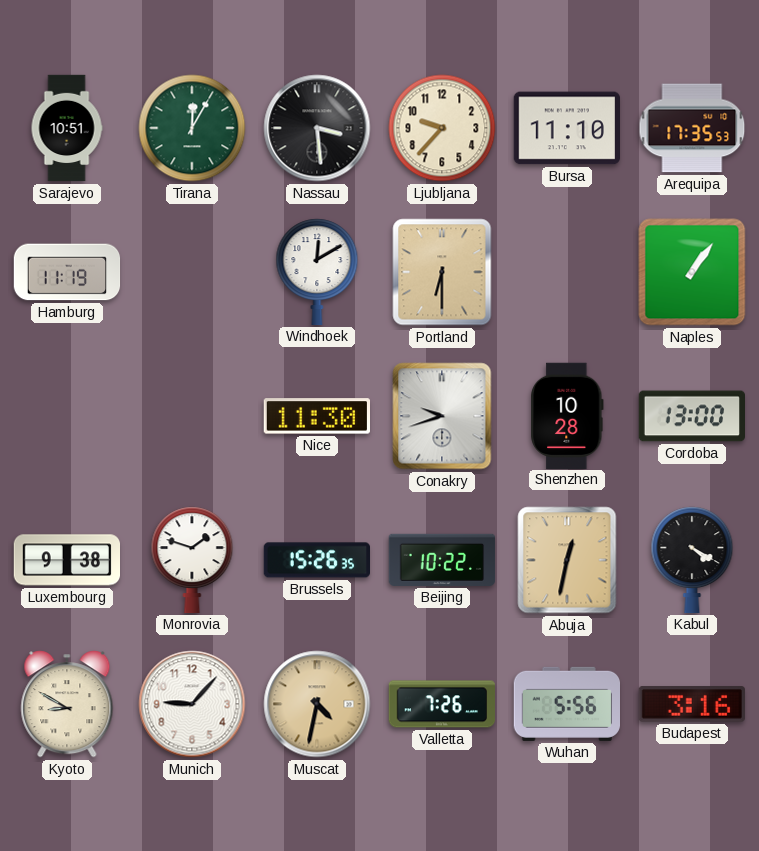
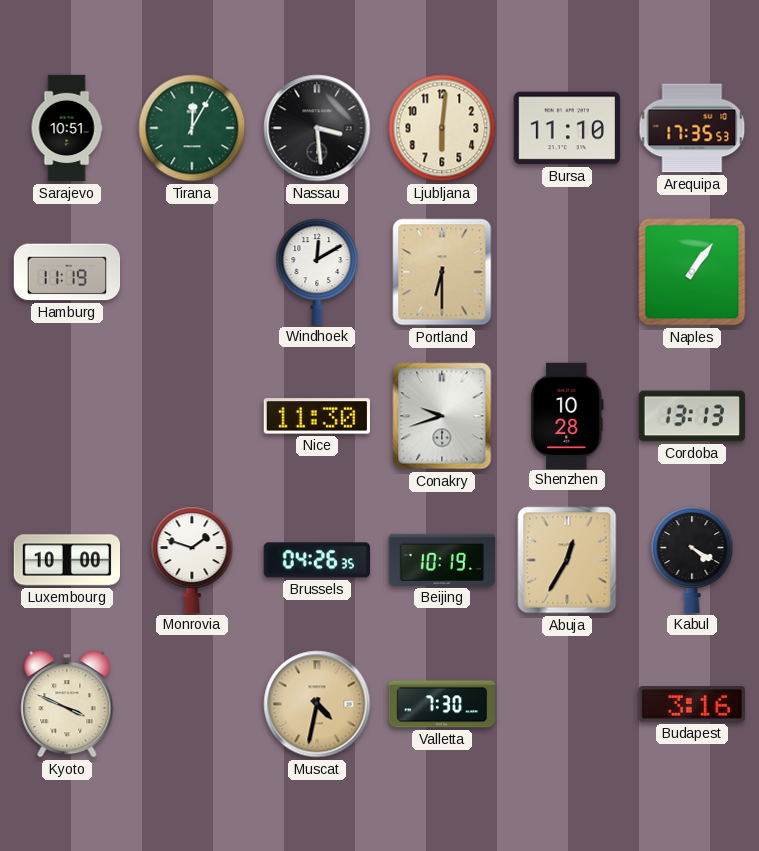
Ljubljana: 9:37 -> 6:01
Cordoba: 13:00 -> 13:13
Luxembourg: 9:38 -> 10:00
Brussels: 15:26 -> 04:26
Beijing: 10:22 -> 10:19
Abuja: 12:32 -> 12:35
Kyoto: 8:50 -> 3:49
Munich: 9:07 -> none
Valletta: 7:26 -> 7:30
Wuhan: 5:56 -> none
